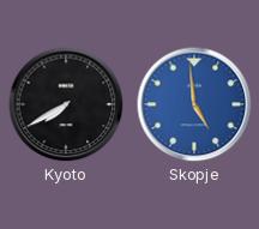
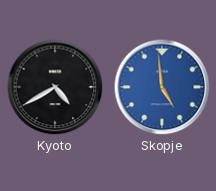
Kyoto: 7:40 -> 4:40
